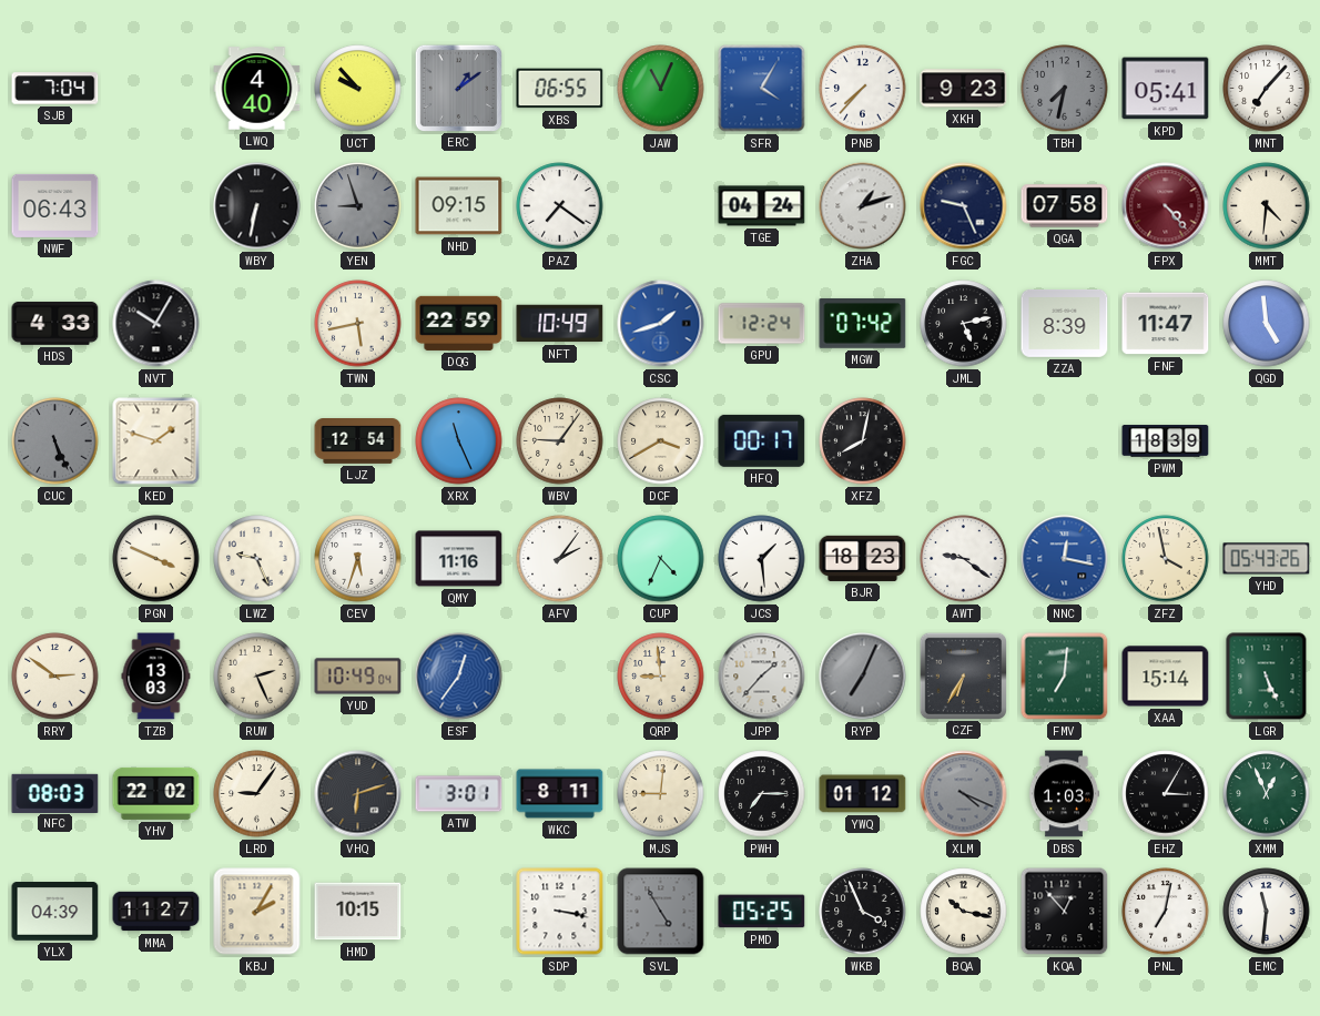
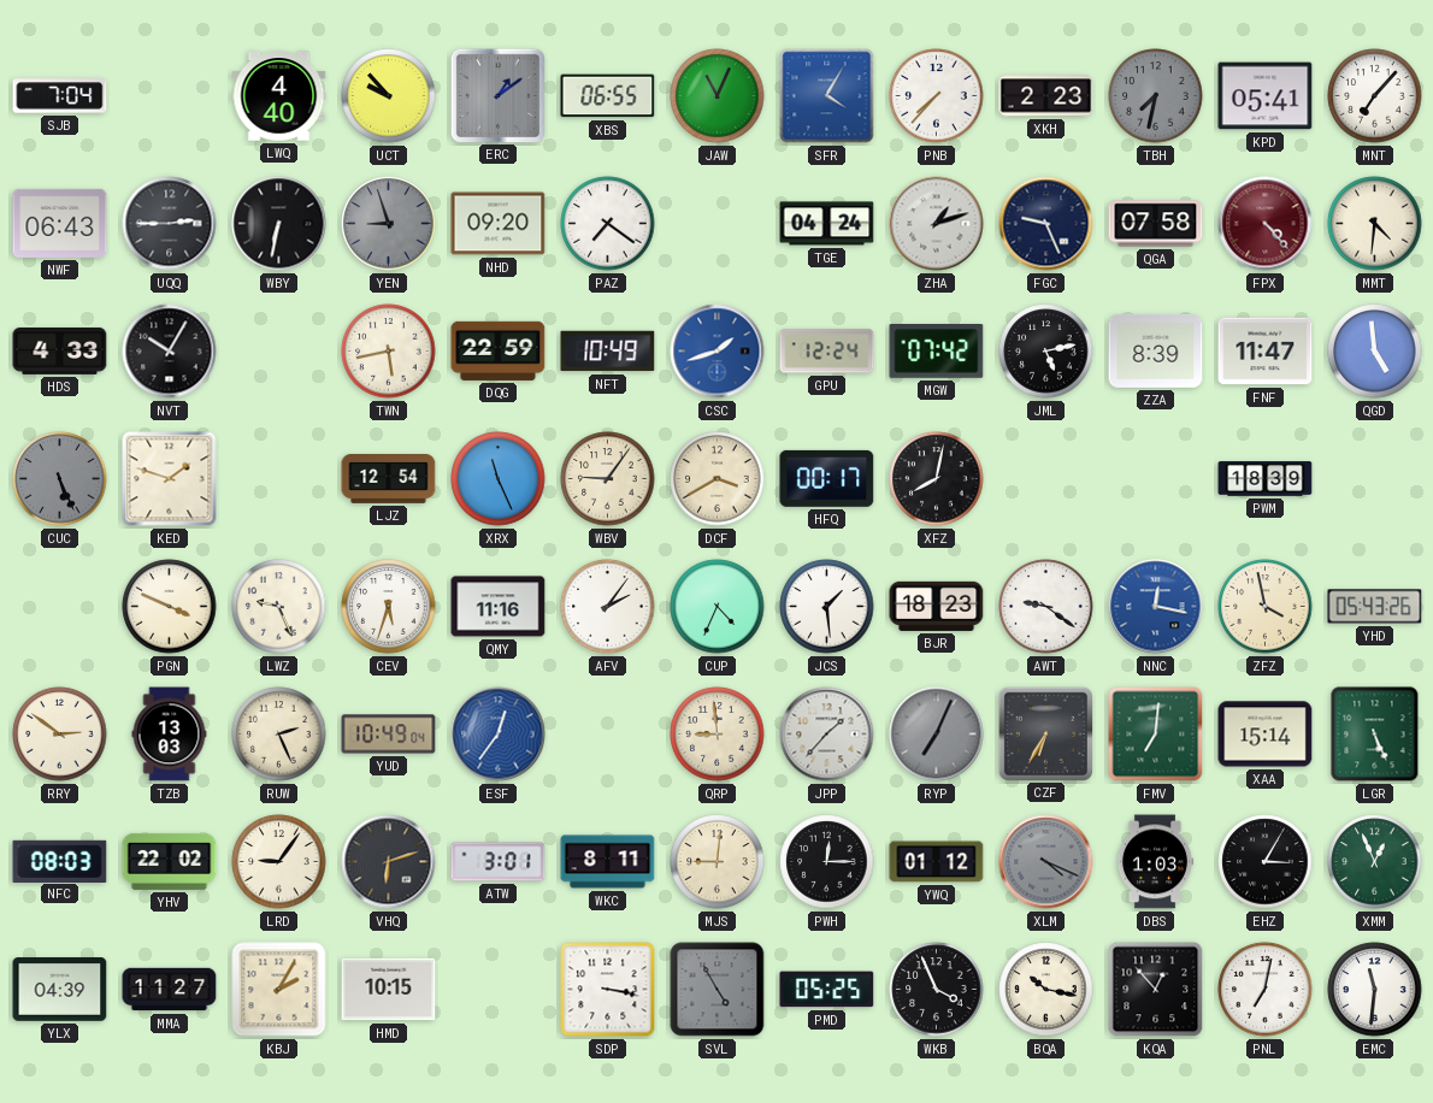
XKH: 9:23 -> 2:23
UQQ: none -> 2:45
NHD: 09:15 -> 09:20
PWH: 7:15 -> 12:15
